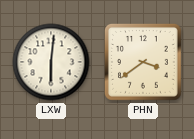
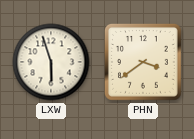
LXW: 6:01 -> 5:57
